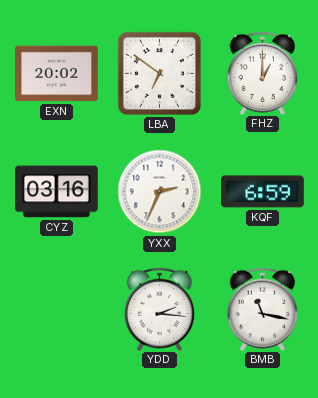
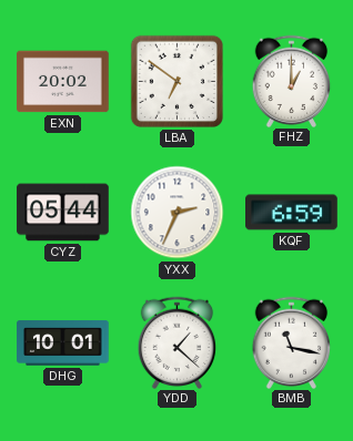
CYZ: 03:16 -> 05:44
DHG: none -> 10:01
YDD: 2:16 -> 1:22
